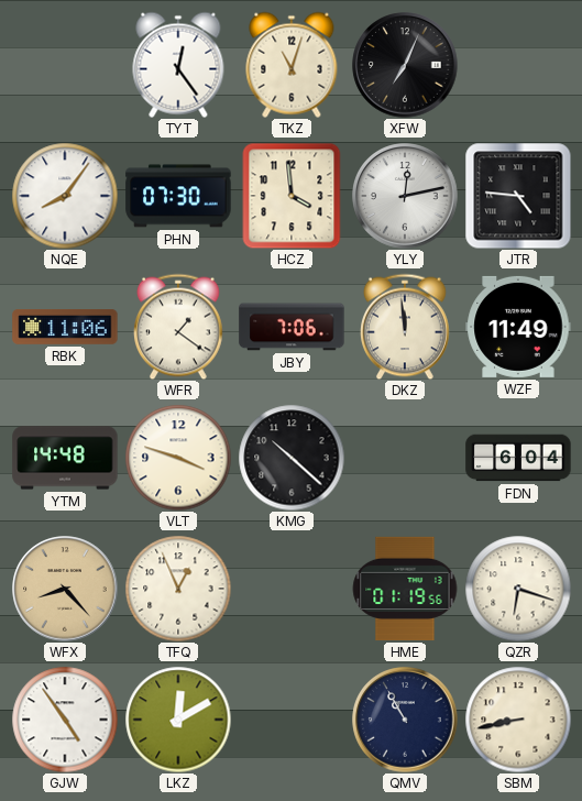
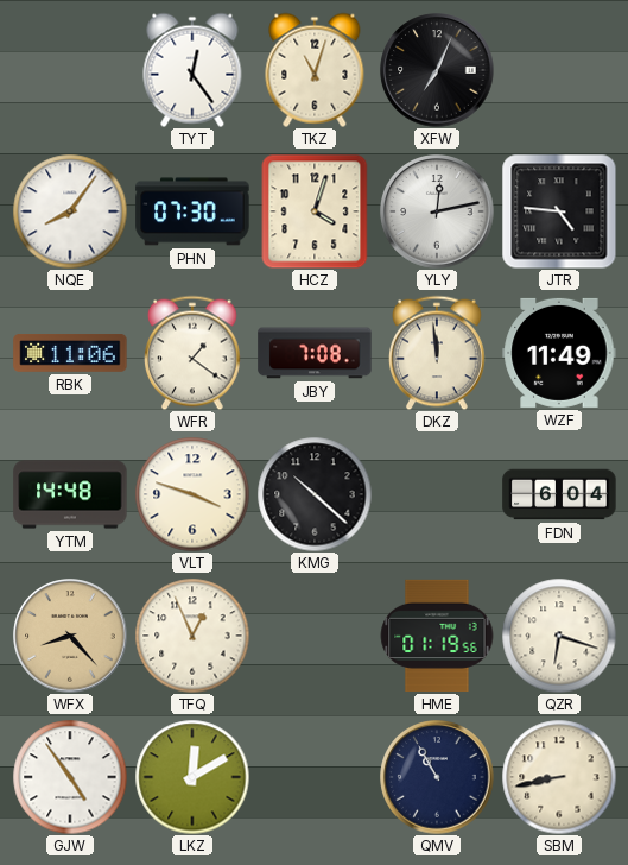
HCZ: 3:59 -> 4:03
JBY: 7:06 -> 7:08
